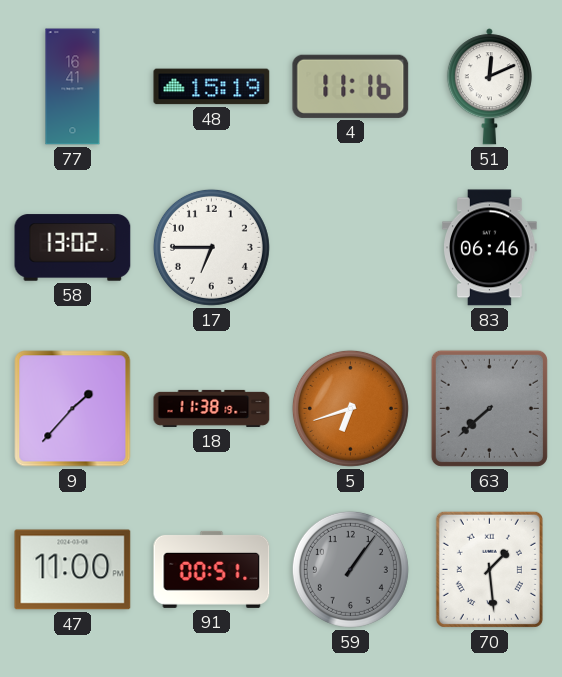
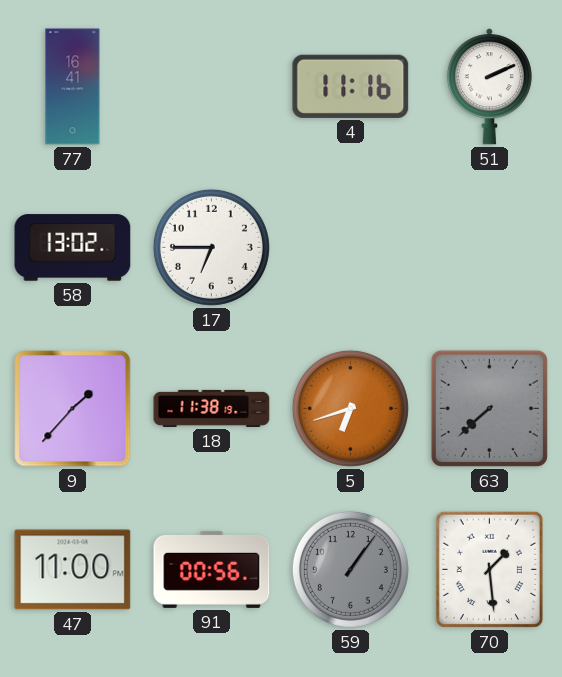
48: 15:19 -> none
51: 12:11 -> 2:11
83: 06:46 -> none
91: 00:51 -> 00:56
